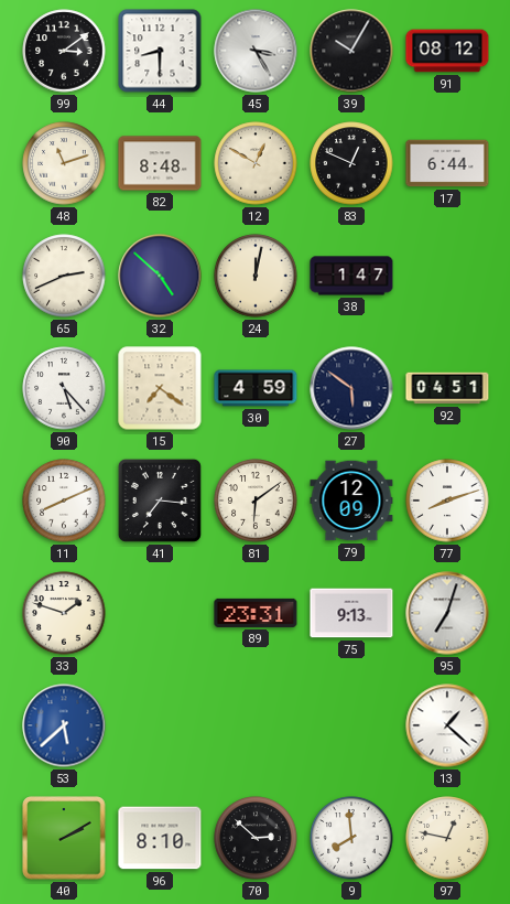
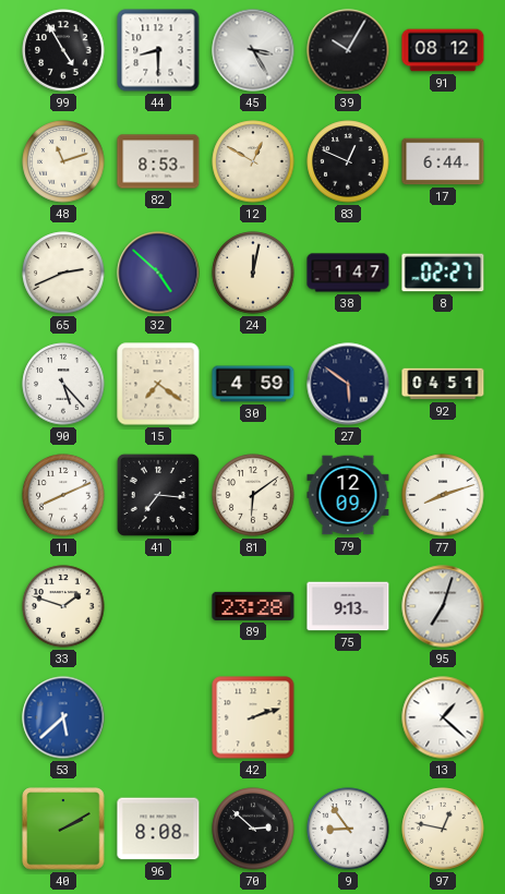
99: 3:09 -> 4:55
82: 8:48 -> 8:53
8: none -> 02:27
89: 23:31 -> 23:28
42: none -> 2:12
96: 8:10 -> 8:08
9: 7:59 -> 8:54
